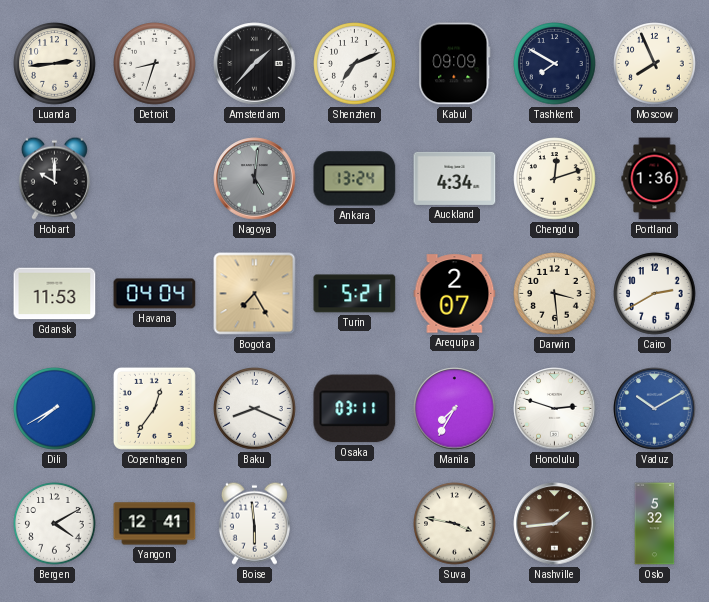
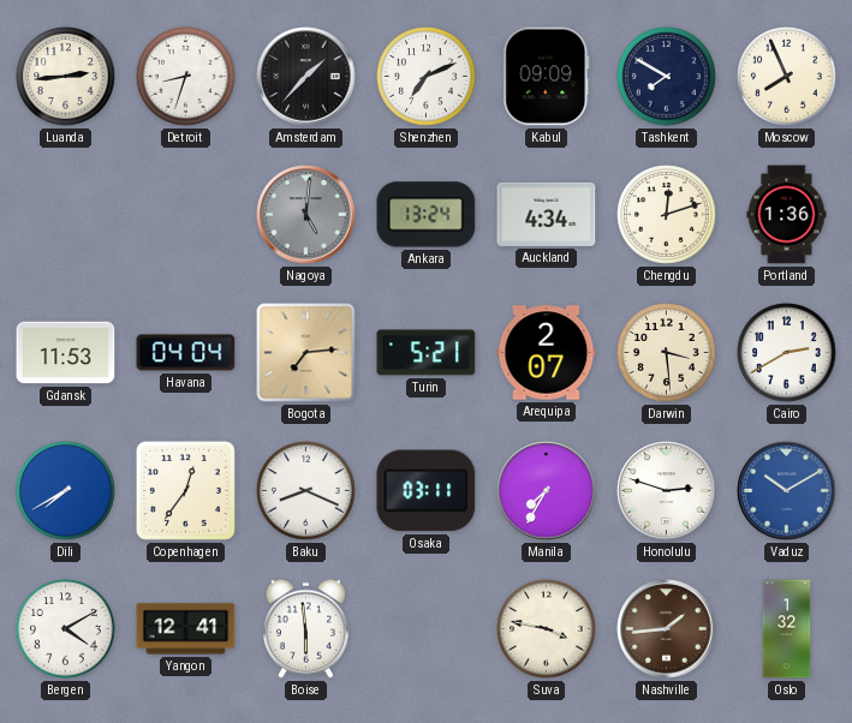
Hobart: 10:00 -> none
Bogota: 7:25 -> 7:14
Oslo: 5:32 -> 1:32
